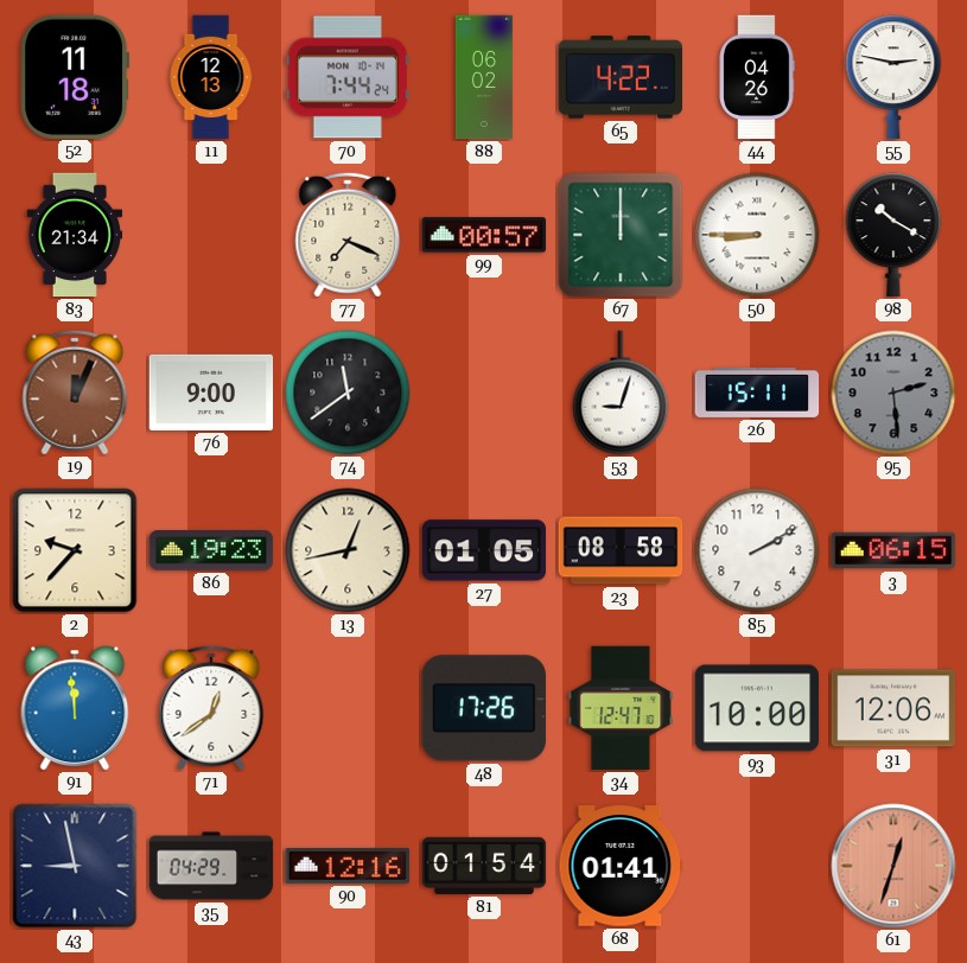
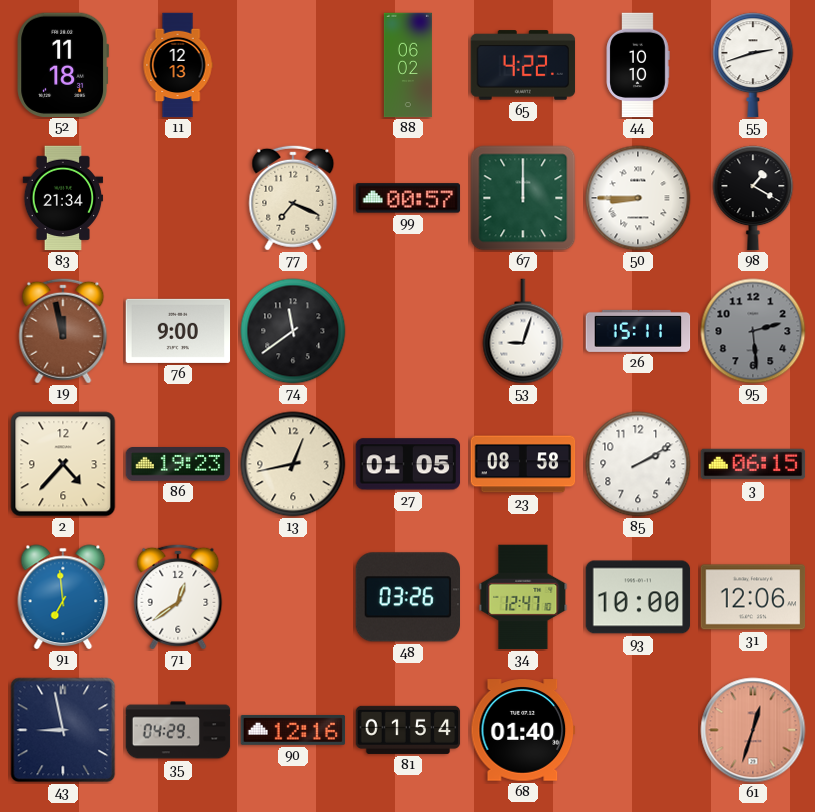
70: 7:44 -> none
44: 04:26 -> 10:10
55: 2:47 -> 2:42
98: 10:20 -> 1:20
19: 12:04 -> 11:58
2: 9:37 -> 4:37
91: 11:59 -> 6:59
48: 17:26 -> 03:26
68: 01:41 -> 01:40
